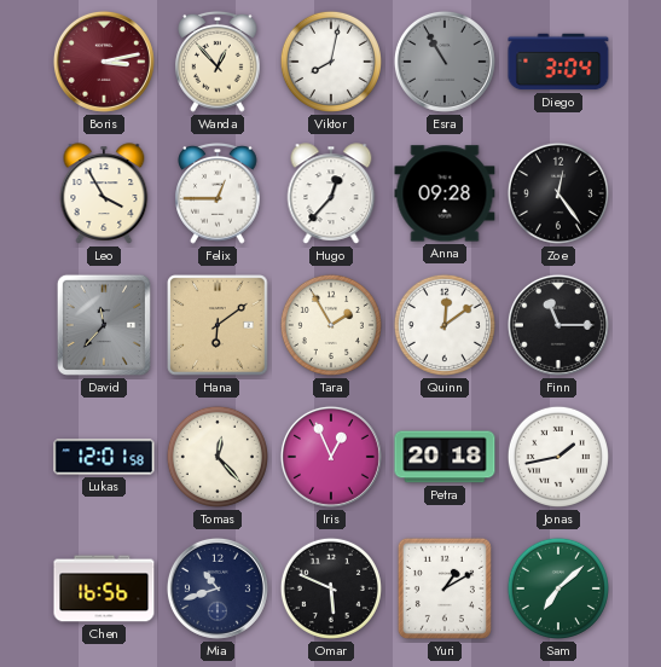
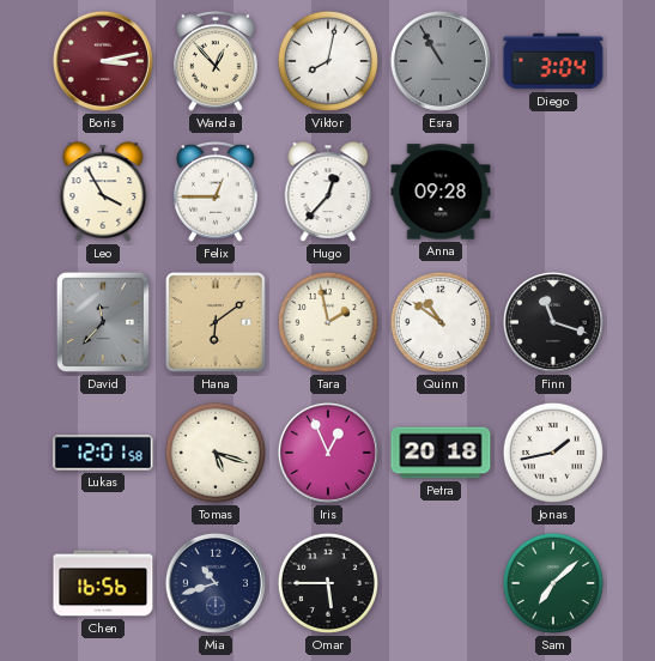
Zoe: 12:24 -> none
Tara: 1:55 -> 1:58
Quinn: 12:09 -> 10:51
Finn: 11:15 -> 11:18
Tomas: 12:23 -> 5:18
Omar: 5:49 -> 5:45
Yuri: 1:10 -> none
